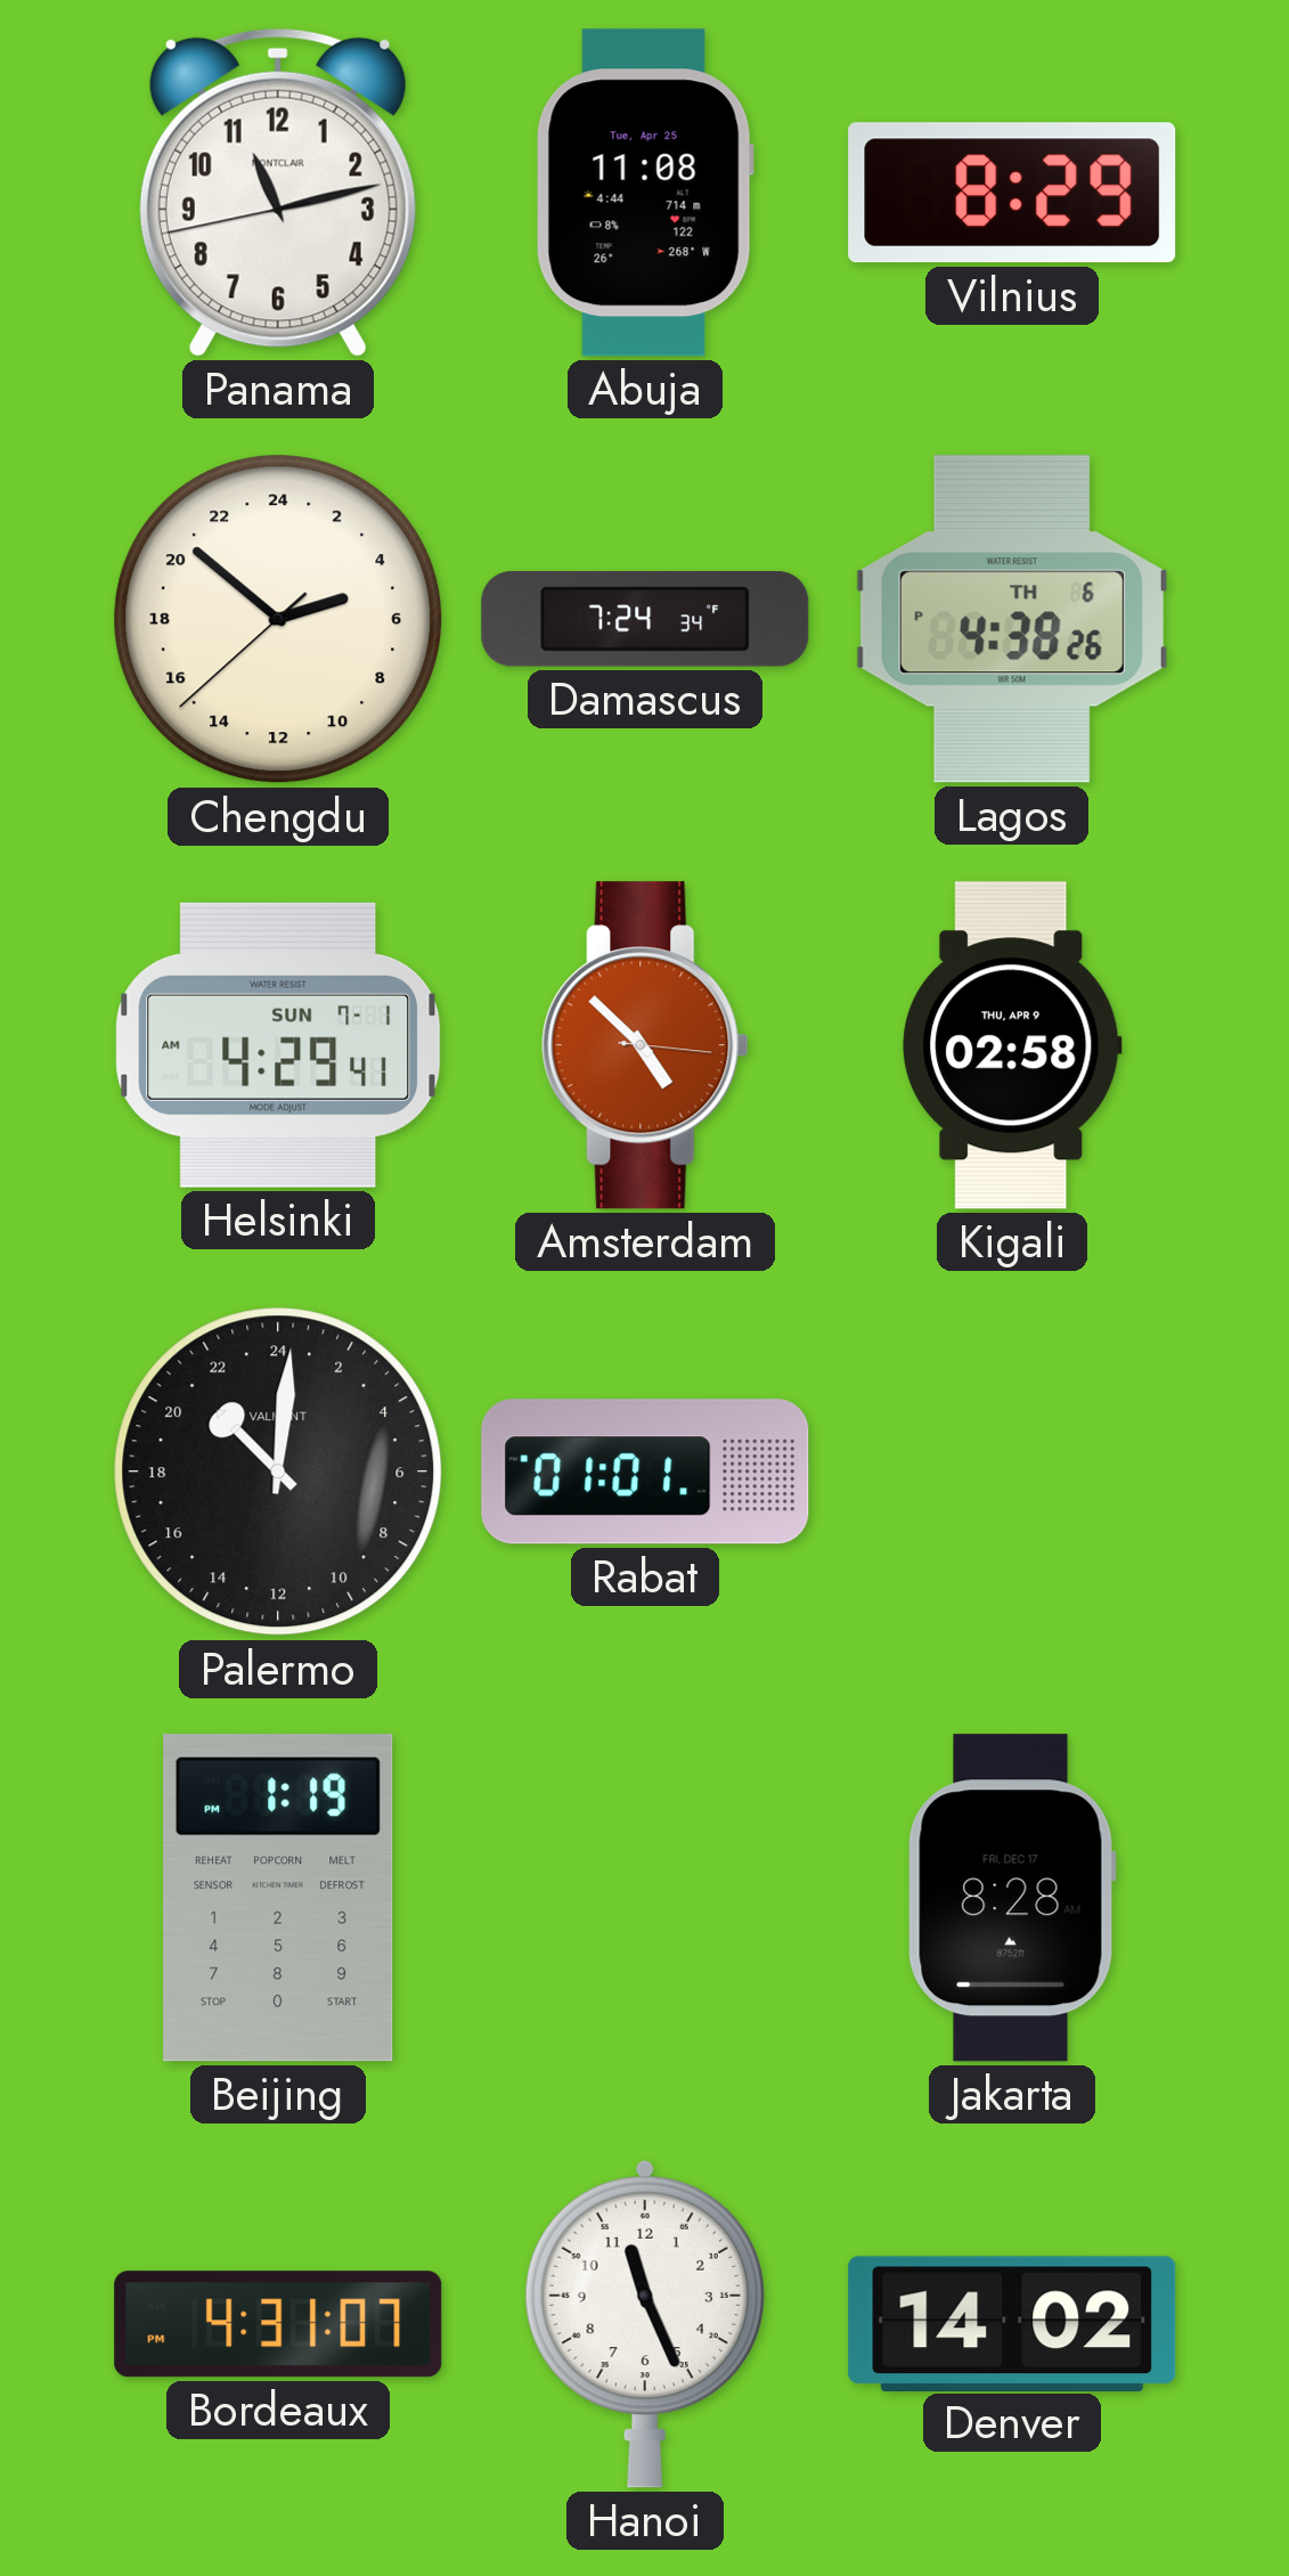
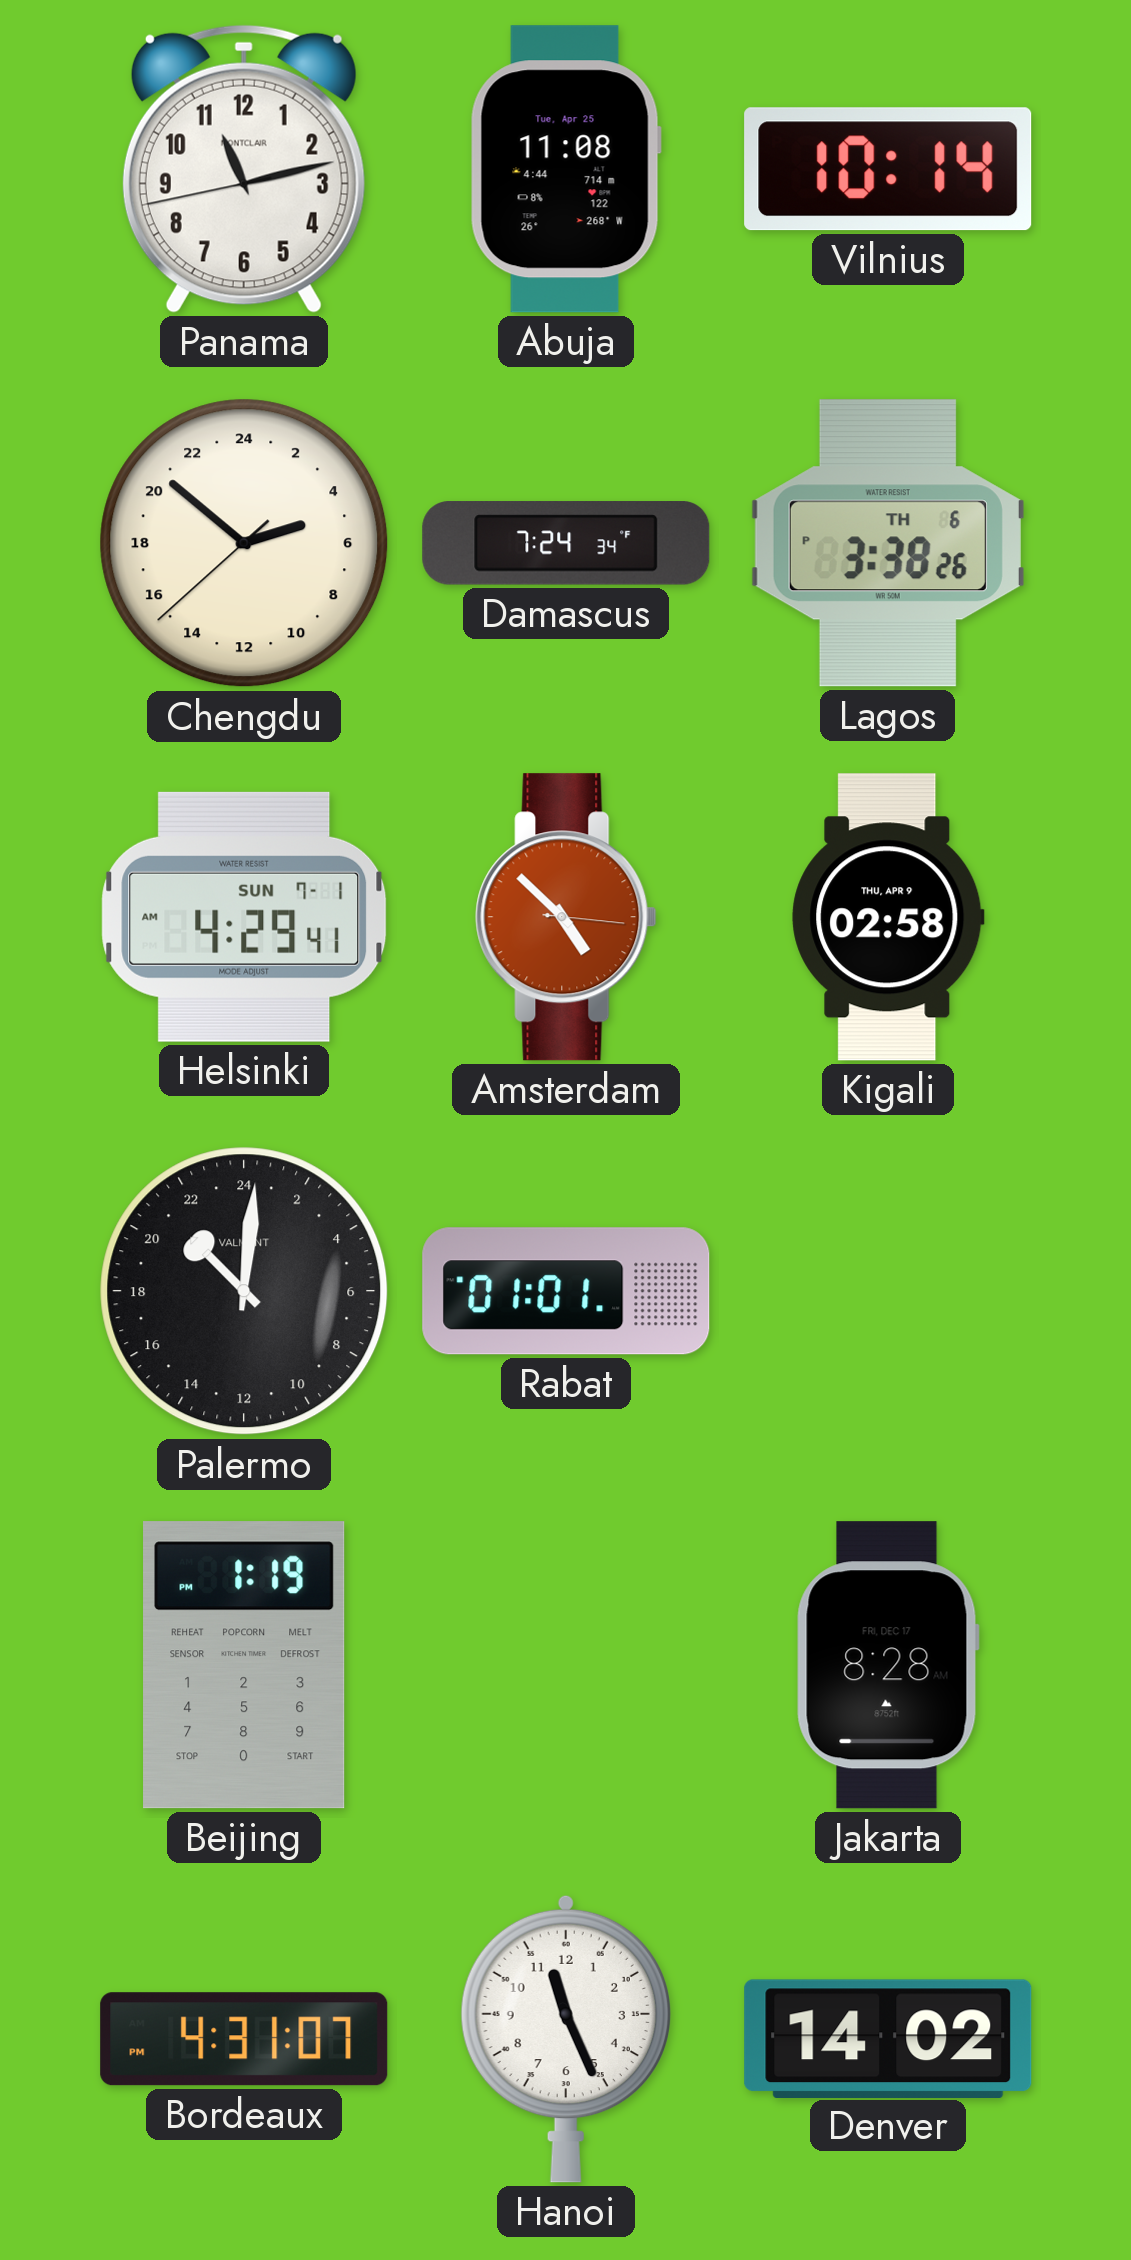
Vilnius: 8:29 -> 10:14
Lagos: 4:38 -> 3:38
